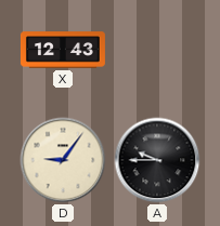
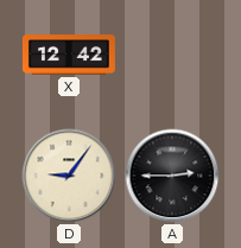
X: 12:43 -> 12:42
A: 9:45 -> 2:45
